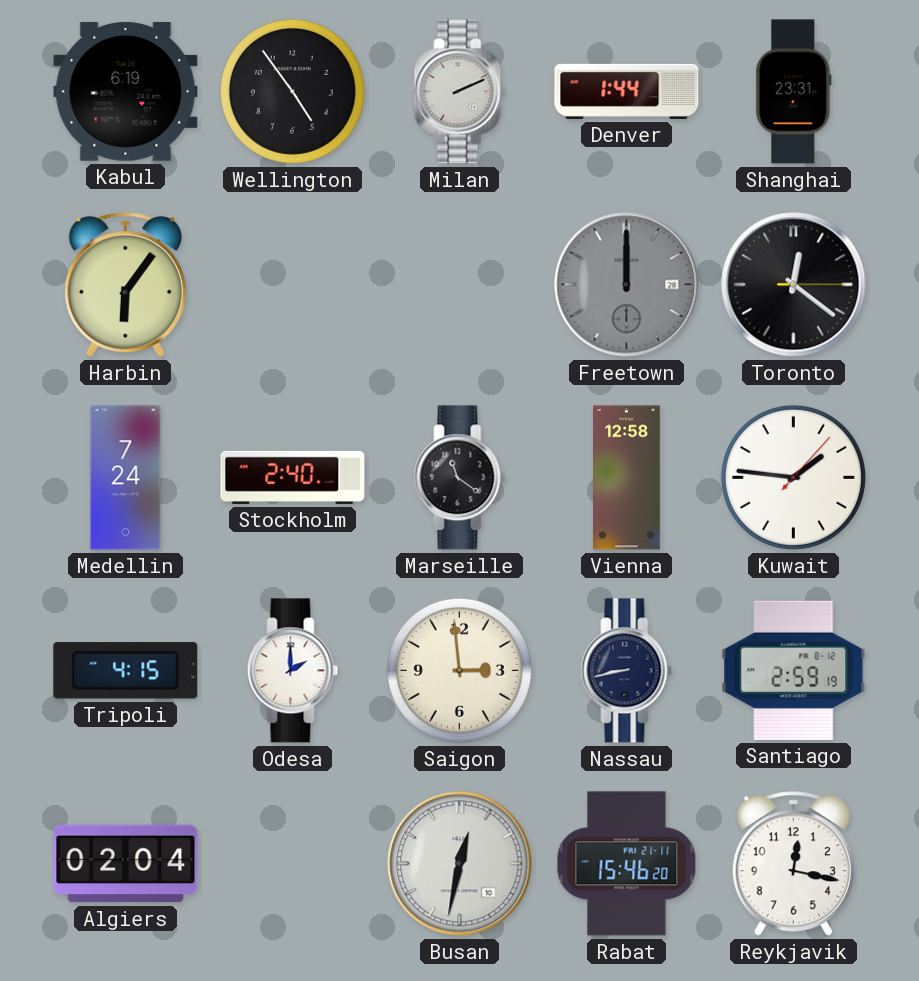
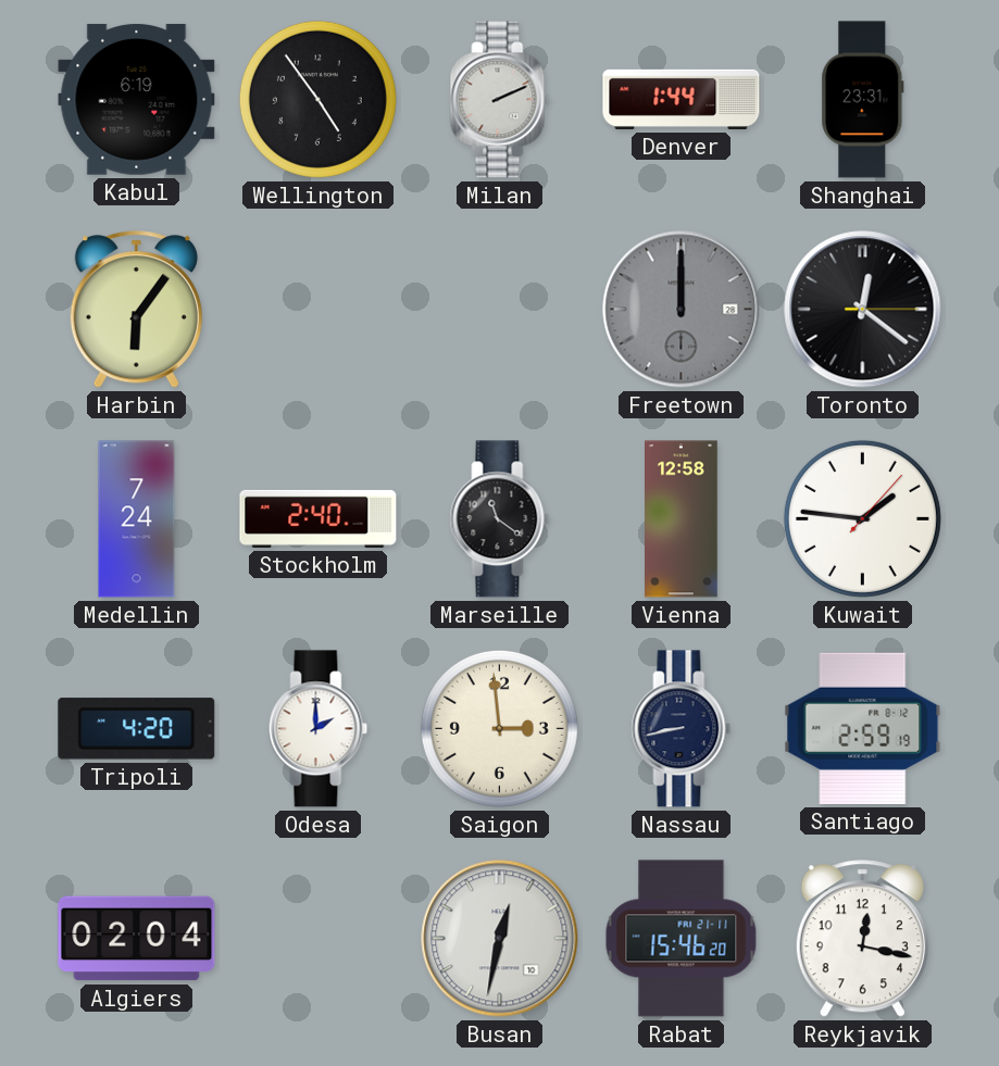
Tripoli: 4:15 -> 4:20
